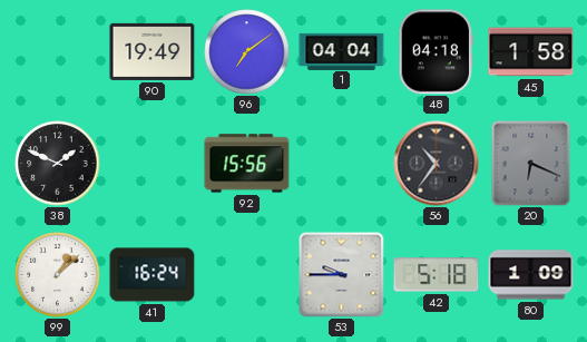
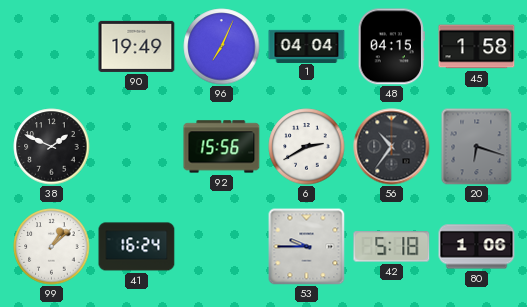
96: 7:09 -> 7:04
48: 04:18 -> 04:15
6: none -> 2:40
20: 6:19 -> 6:18
80: 1:09 -> 1:06
